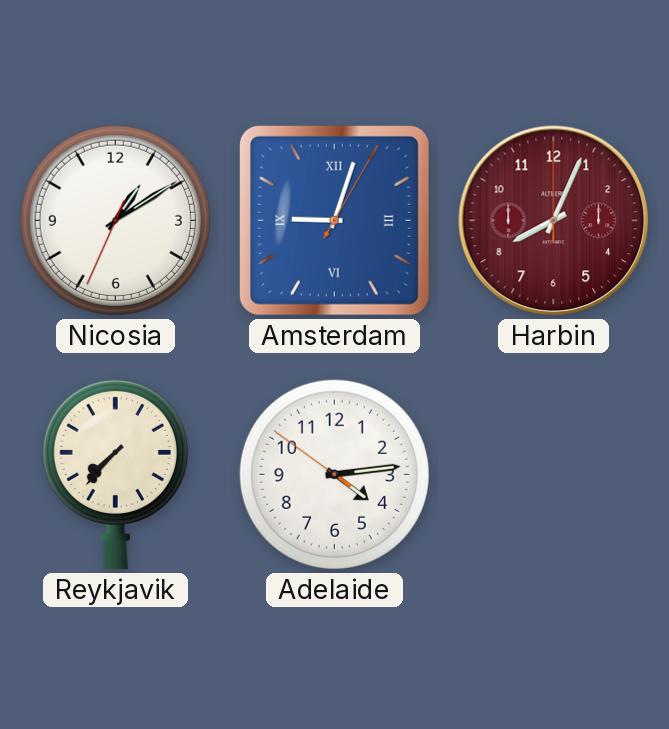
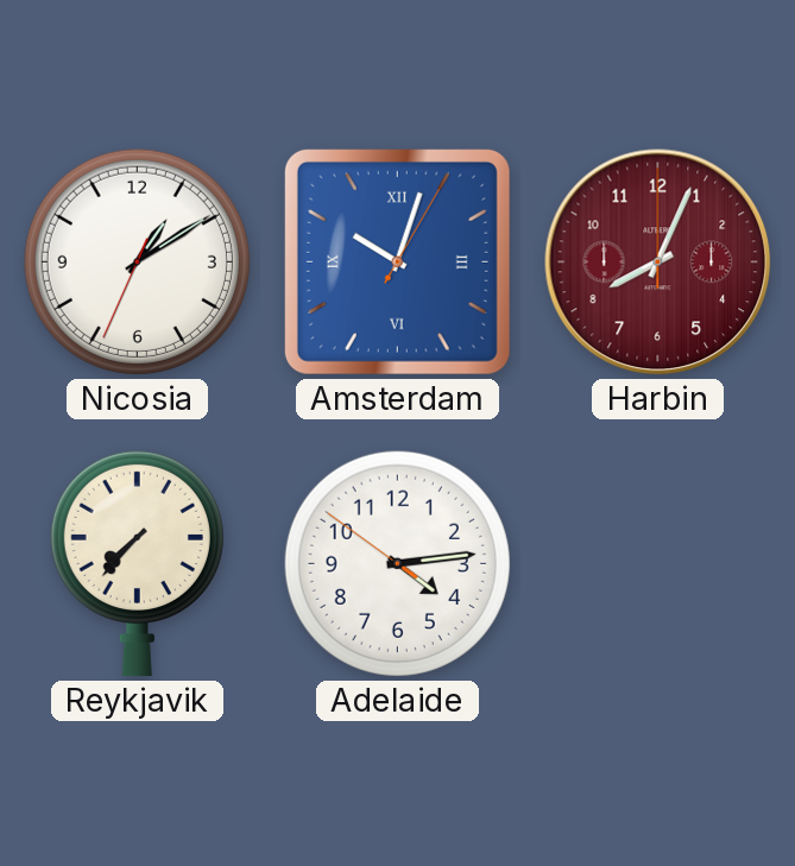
Amsterdam: 9:03 -> 10:03
